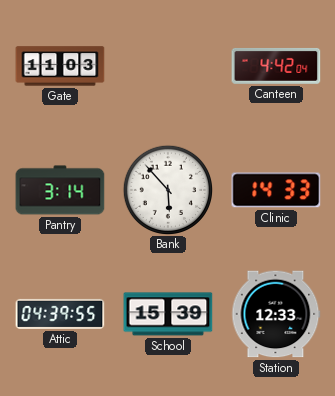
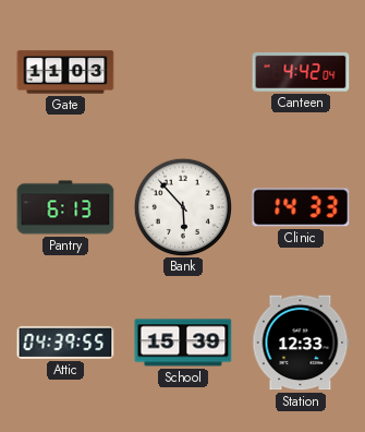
Pantry: 3:14 -> 6:13
